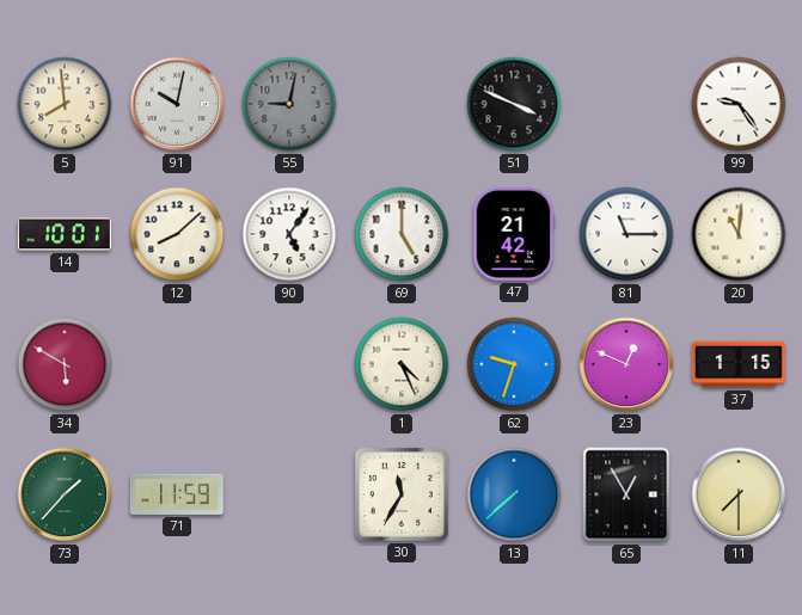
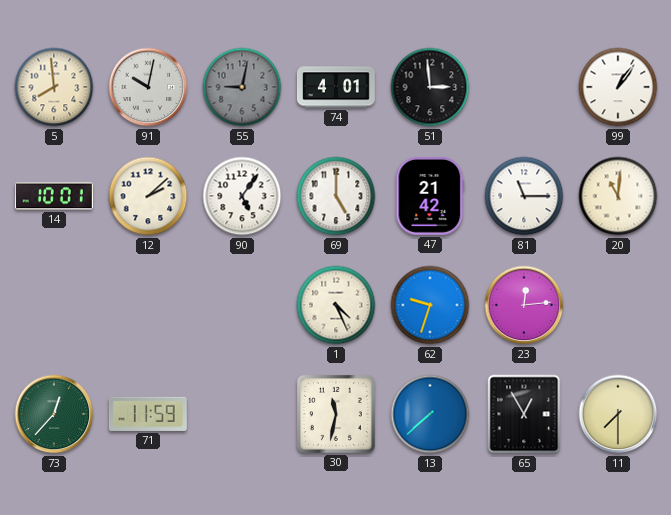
74: none -> 4:01
51: 3:49 -> 2:59
99: 9:24 -> 1:06
12: 8:08 -> 2:08
34: 5:50 -> none
23: 12:49 -> 12:14
37: 1:15 -> none
73: 1:37 -> 12:37
30: 11:35 -> 11:32
